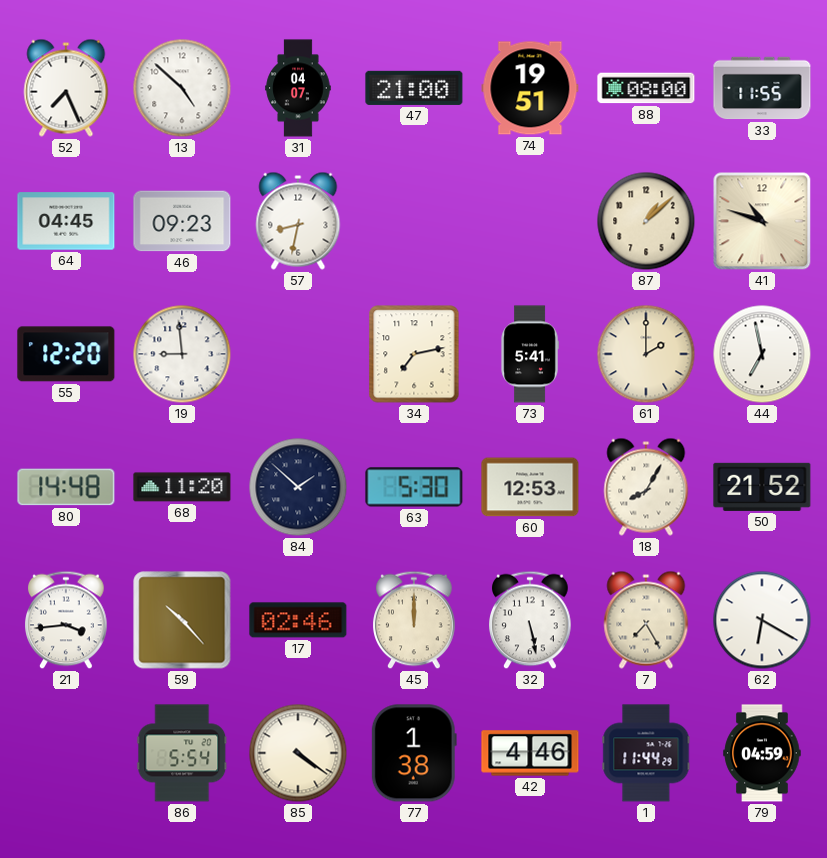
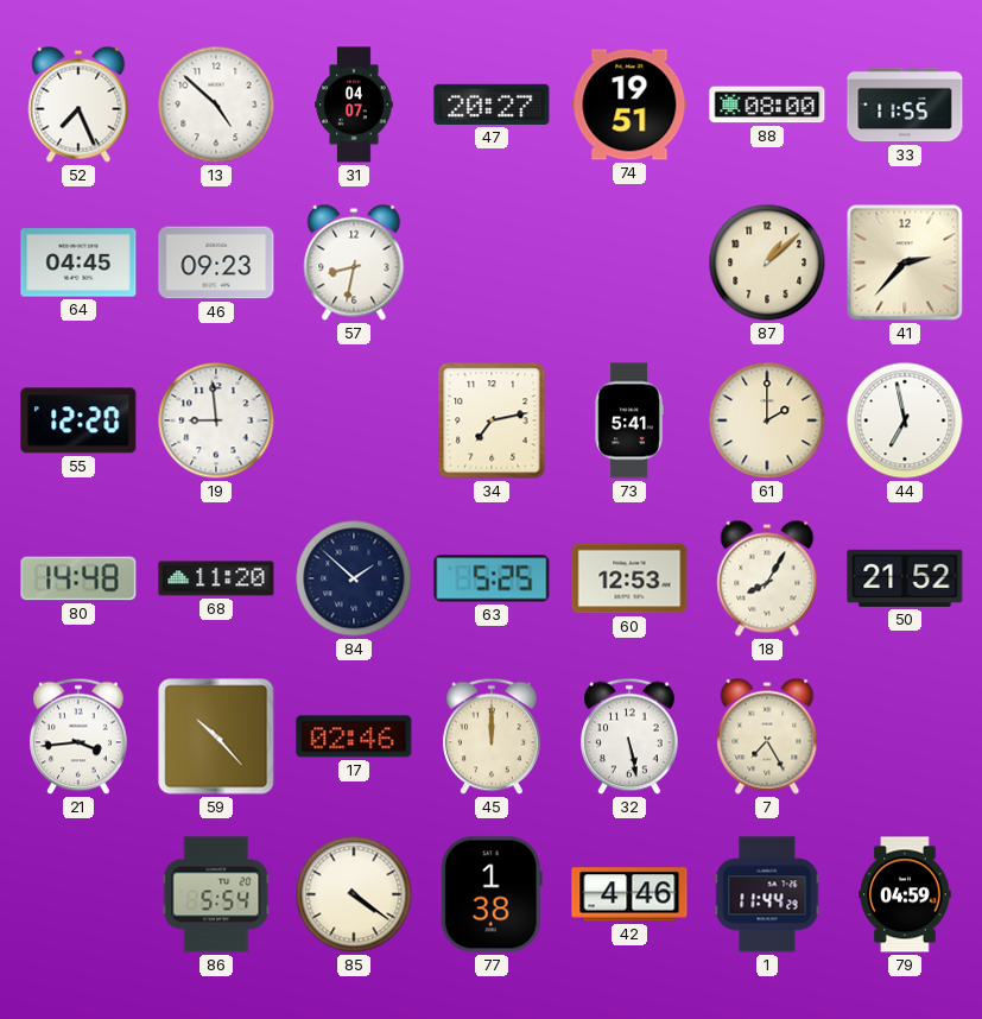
47: 21:00 -> 20:27
41: 10:48 -> 2:37
63: 5:30 -> 5:25
62: 6:20 -> none
